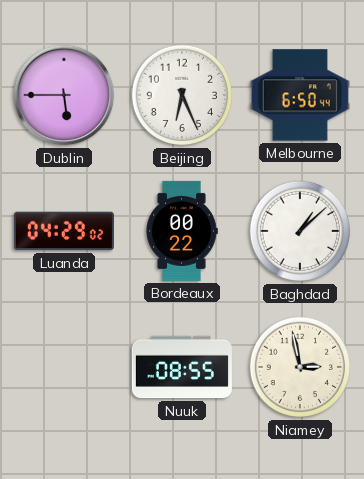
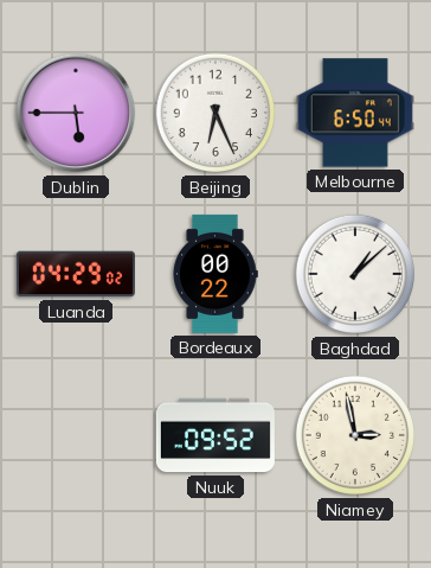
Nuuk: 08:55 -> 09:52
